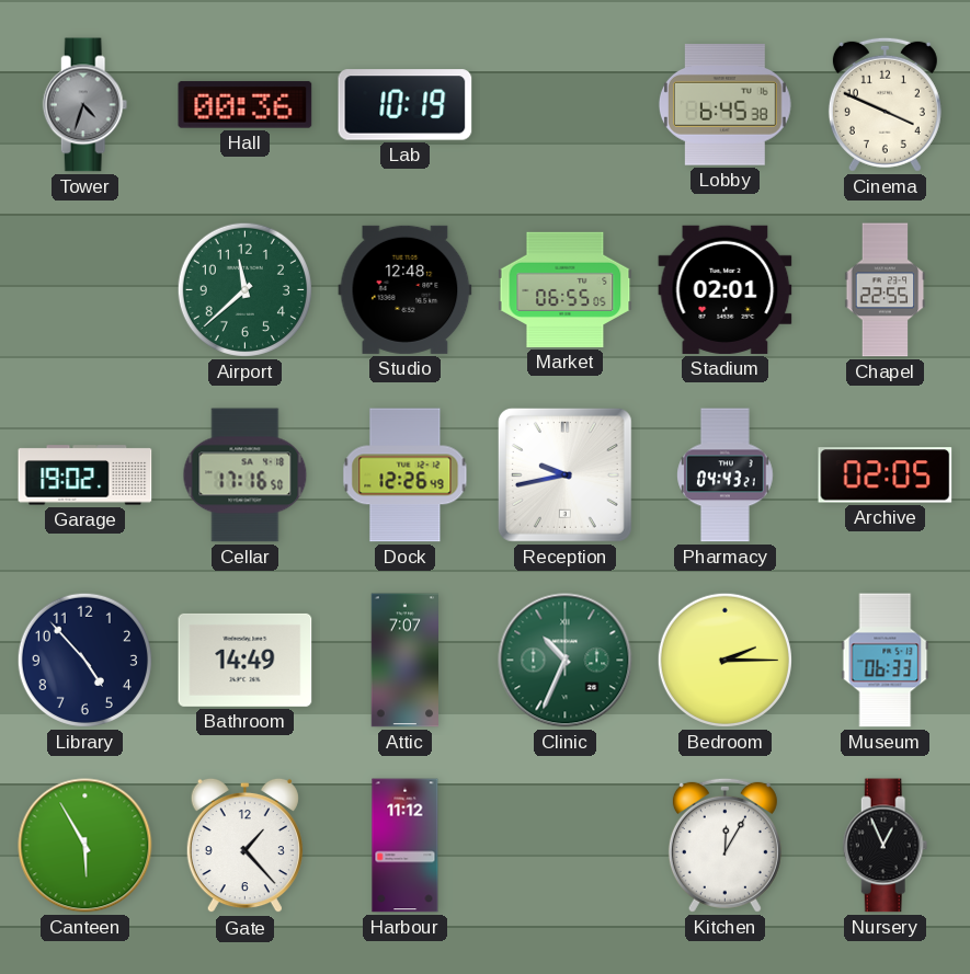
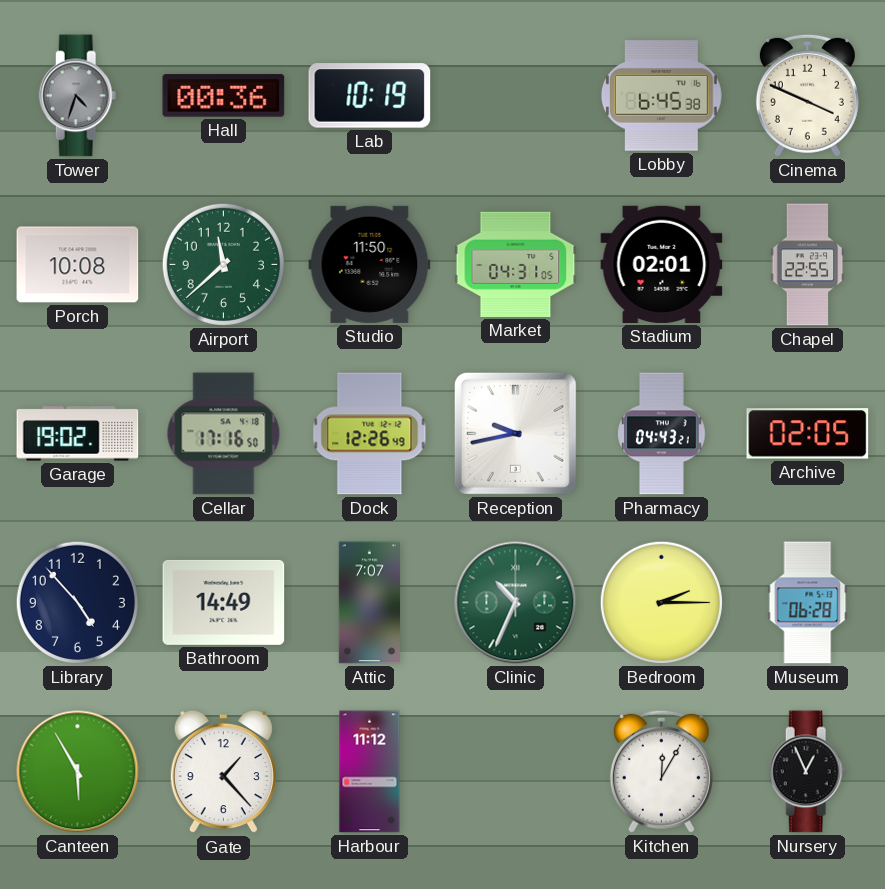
Porch: none -> 10:08
Studio: 12:48 -> 11:50
Market: 06:55 -> 04:31
Museum: 06:33 -> 06:28
